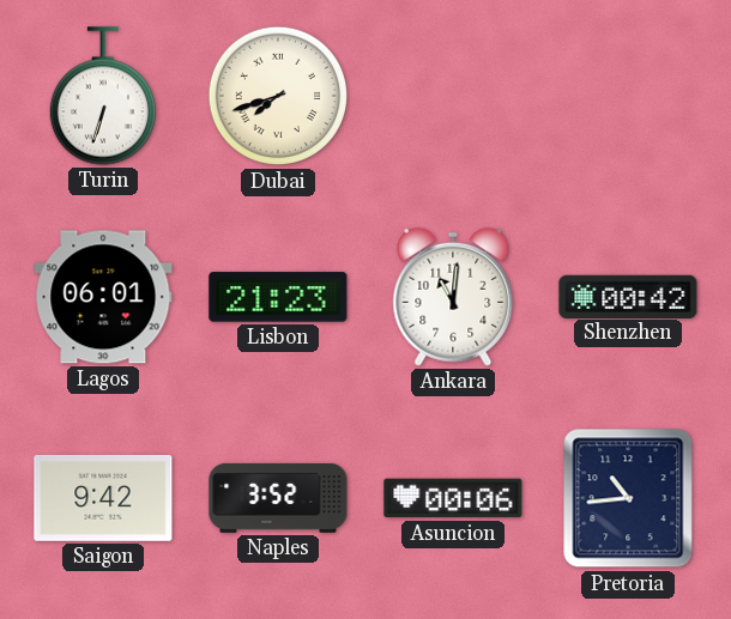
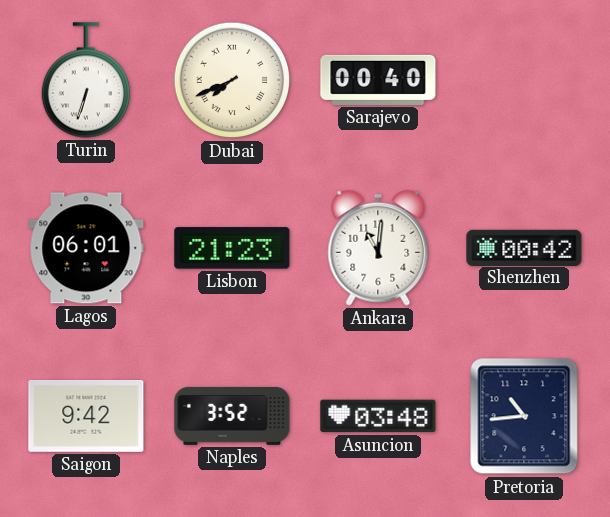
Dubai: 7:42 -> 7:41
Sarajevo: none -> 00:40
Asuncion: 00:06 -> 03:48
